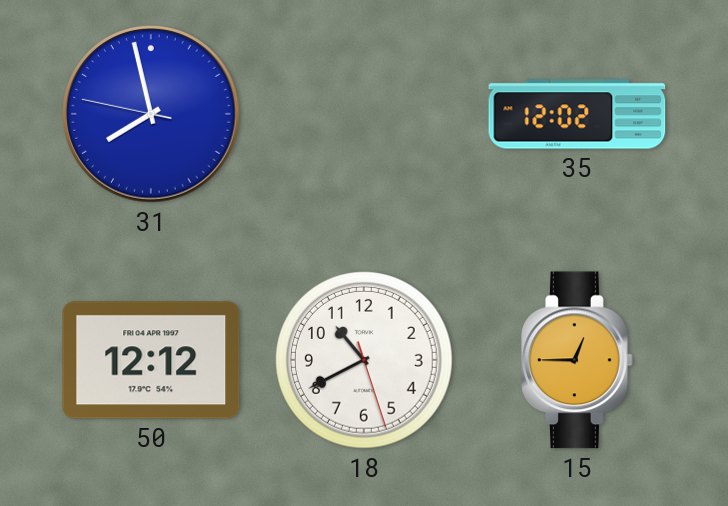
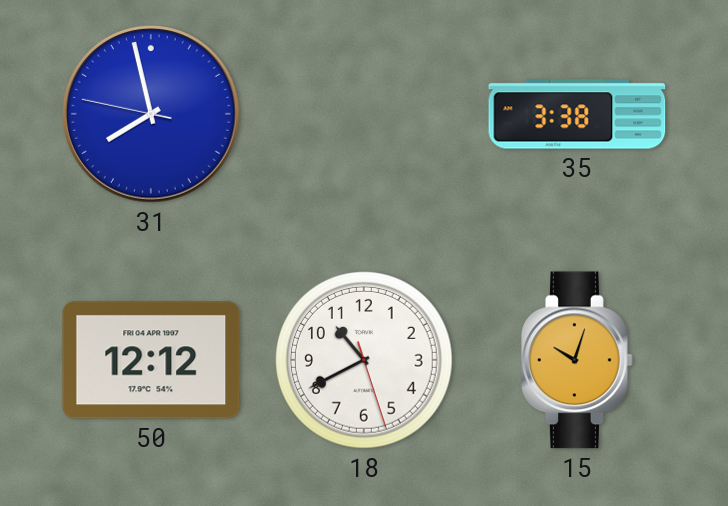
35: 12:02 -> 3:38
15: 12:45 -> 10:03
